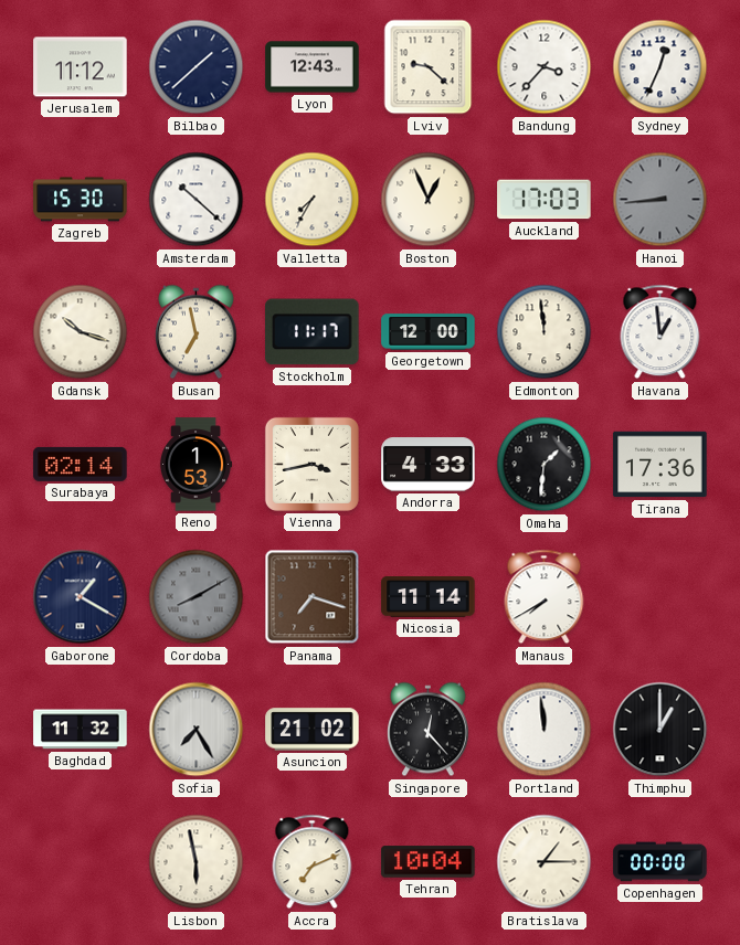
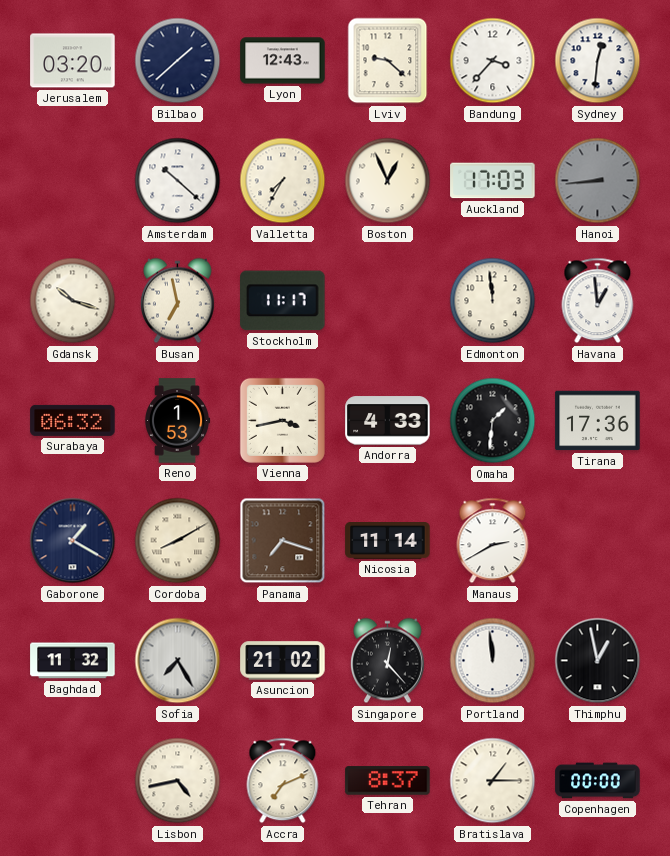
Jerusalem: 11:12 -> 03:20
Sydney: 12:34 -> 12:31
Zagreb: 15:30 -> none
Georgetown: 12:00 -> none
Surabaya: 02:14 -> 06:32
Cordoba dial: grey -> cream
Manaus: 7:40 -> 2:40
Thimphu: 1:00 -> 12:58
Lisbon: 5:58 -> 4:43
Tehran: 10:04 -> 8:37
